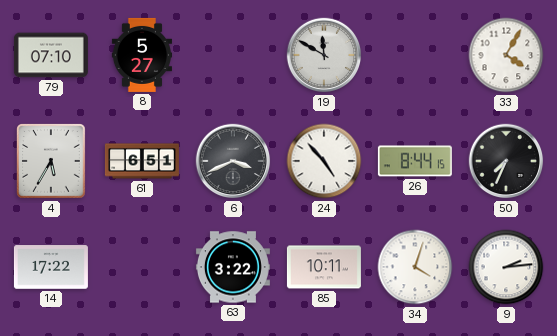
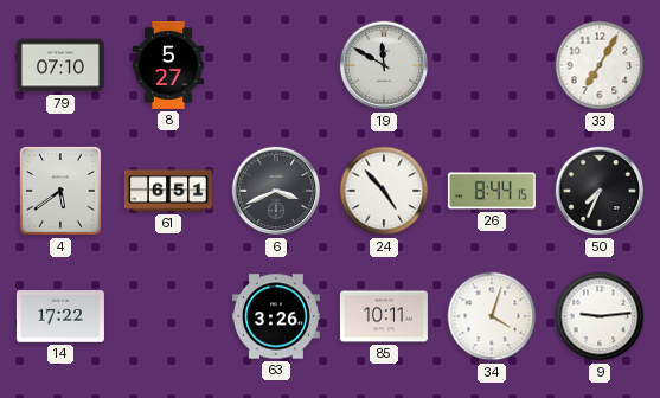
33: 4:05 -> 7:05
4: 5:35 -> 5:39
63: 3:22 -> 3:26
9: 2:14 -> 9:14
